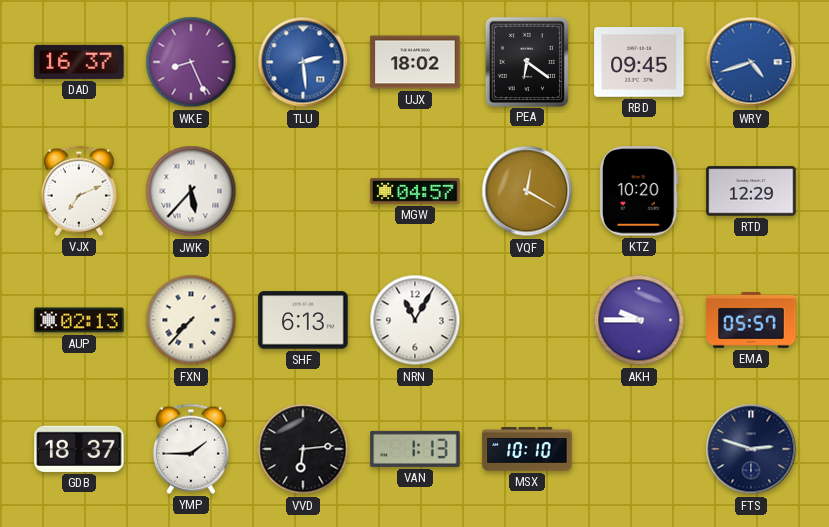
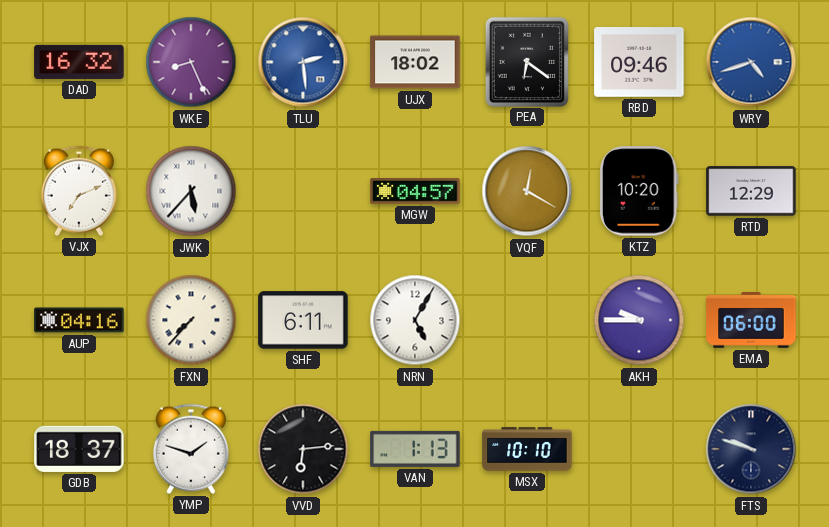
DAD: 16:37 -> 16:32
RBD: 09:45 -> 09:46
AUP: 02:13 -> 04:16
SHF: 6:13 -> 6:11
NRN: 11:05 -> 5:05
EMA: 05:57 -> 06:00
YMP: 1:45 -> 1:48
FTS: 2:48 -> 9:48
